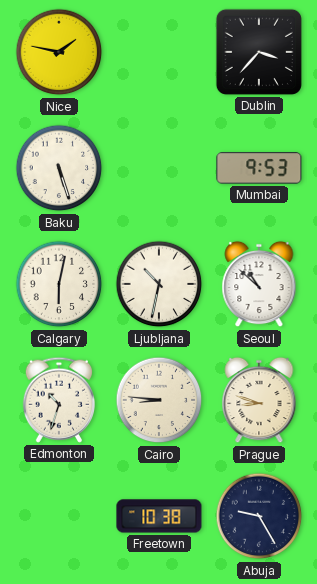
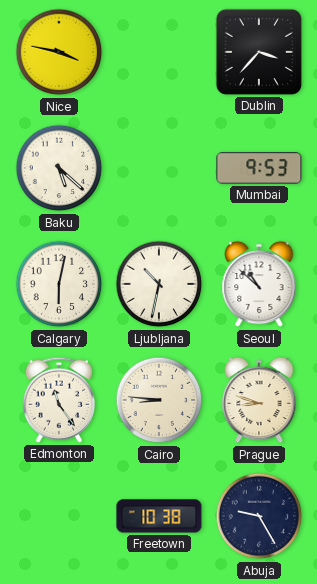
Nice: 1:47 -> 3:47
Baku: 5:27 -> 5:22
Edmonton: 10:33 -> 11:24
